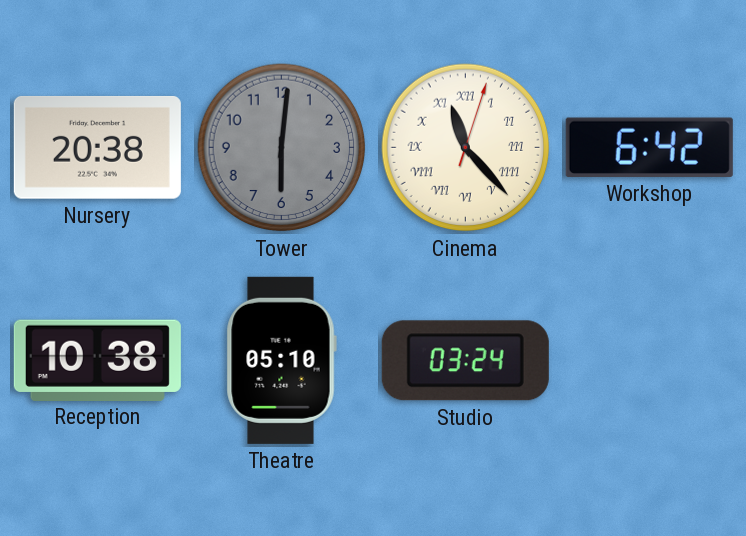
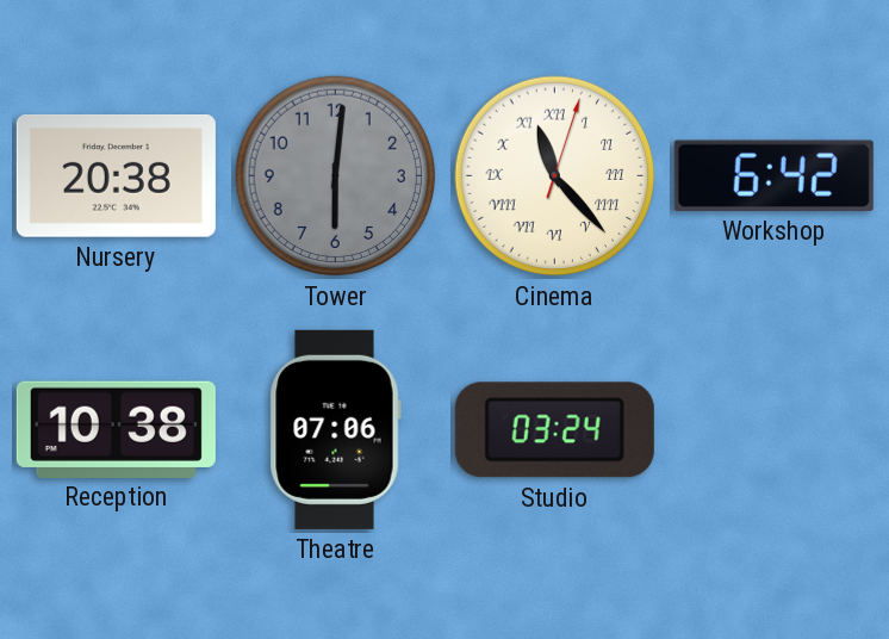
Theatre: 05:10 -> 07:06
